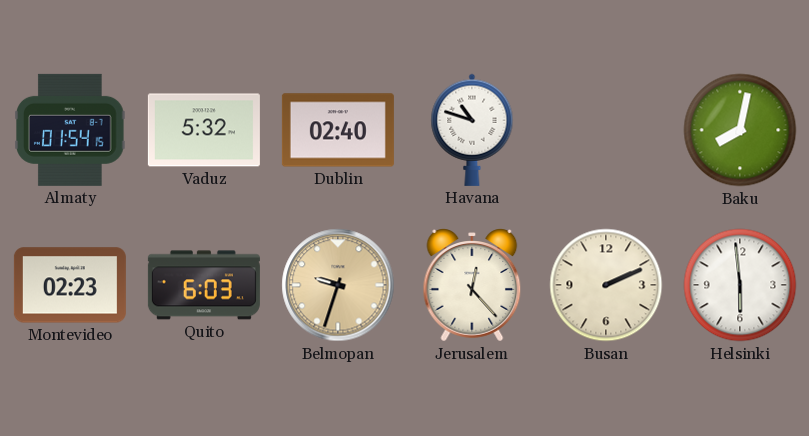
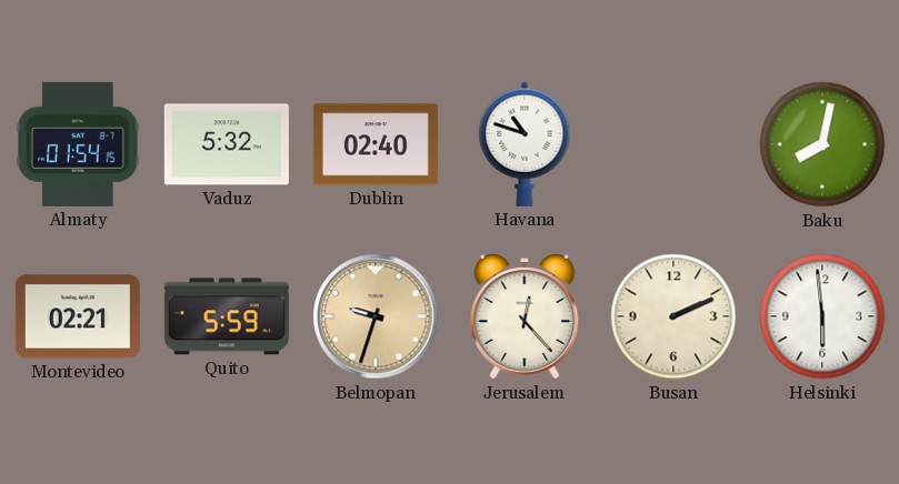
Montevideo: 02:23 -> 02:21
Quito: 6:03 -> 5:59
